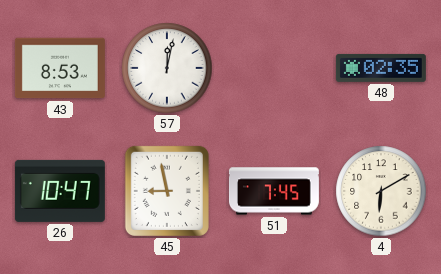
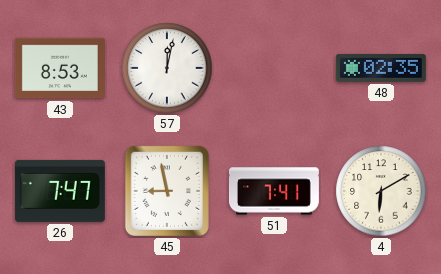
26: 10:47 -> 7:47
51: 7:45 -> 7:41
